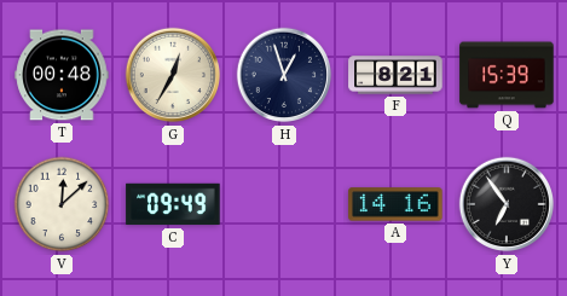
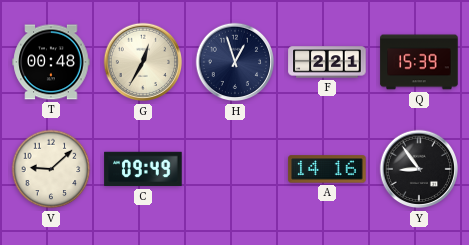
F: 8:21 -> 2:21
V: 12:08 -> 9:08
Y: 6:54 -> 8:54
